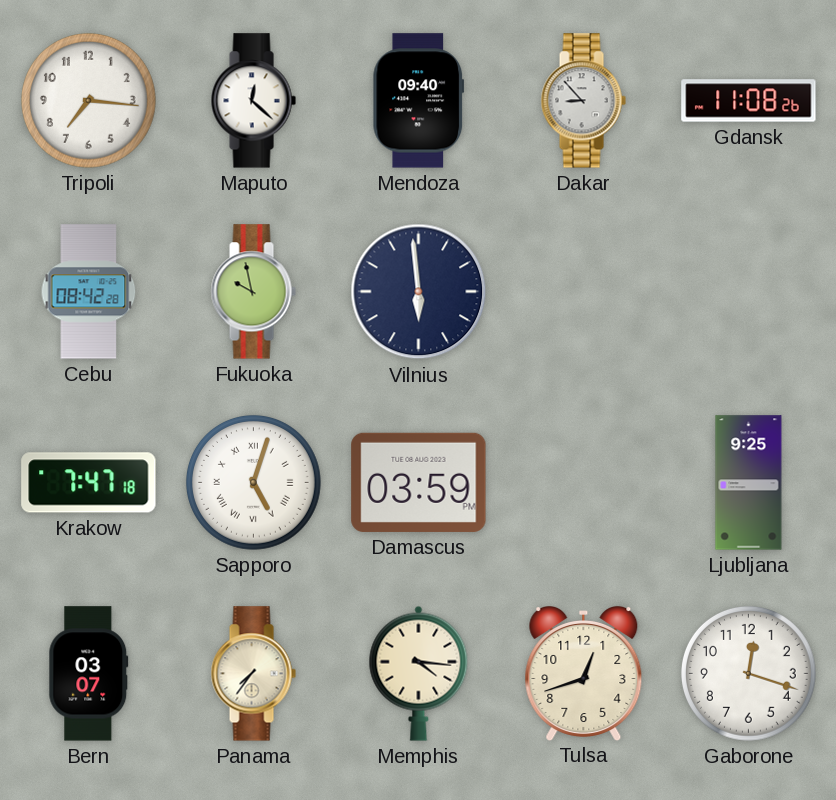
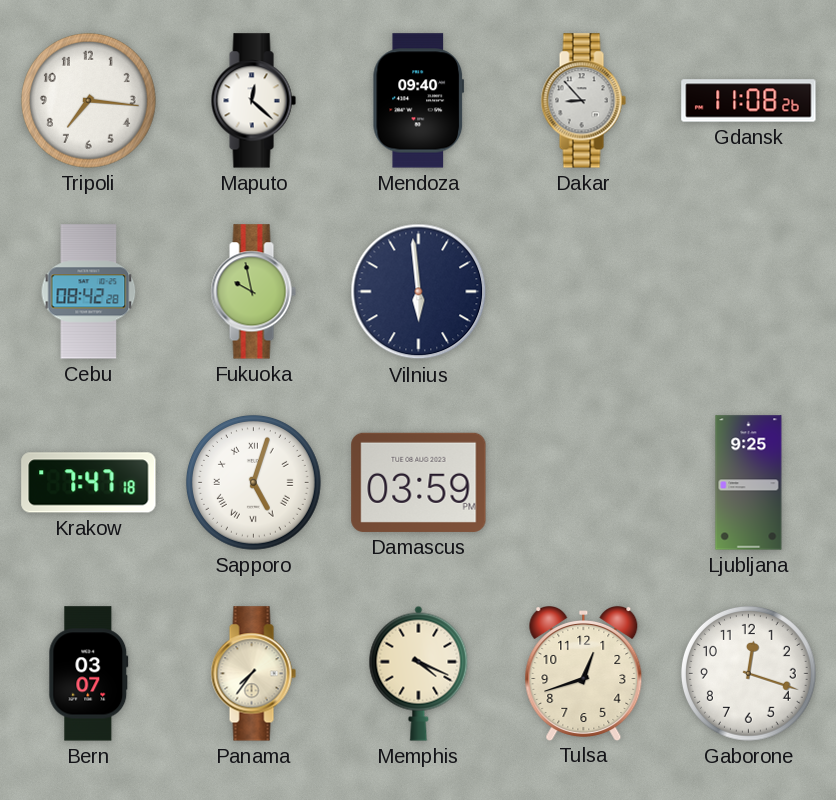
Memphis: 4:16 -> 4:19
